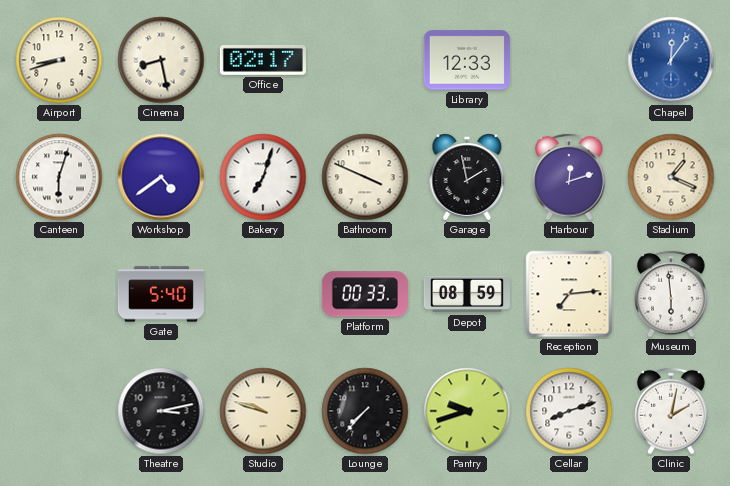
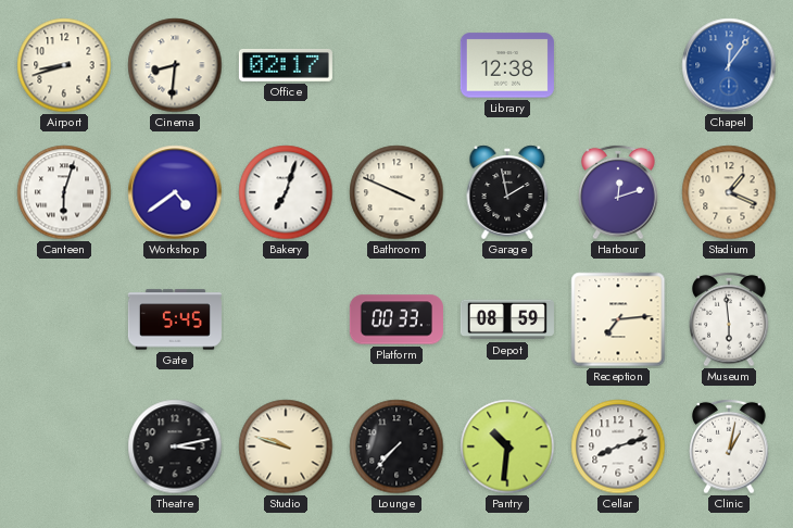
Cinema: 8:28 -> 8:31
Library: 12:33 -> 12:38
Gate: 5:40 -> 5:45
Pantry: 9:42 -> 10:31
Clinic: 2:02 -> 1:02
